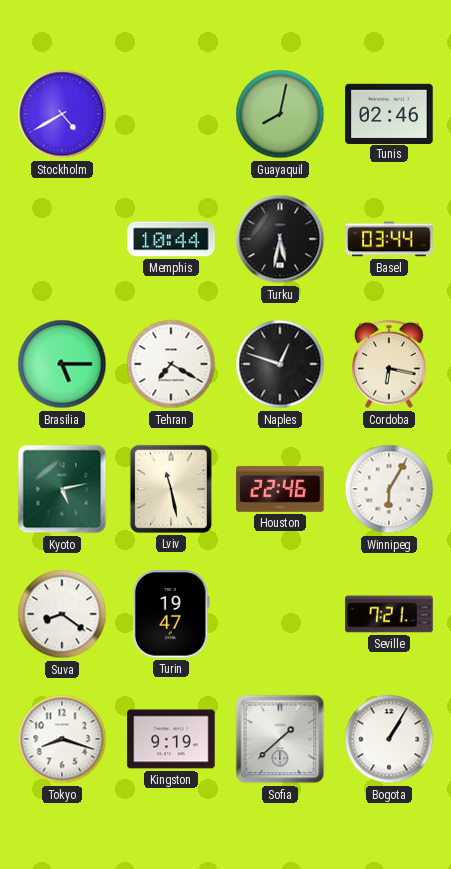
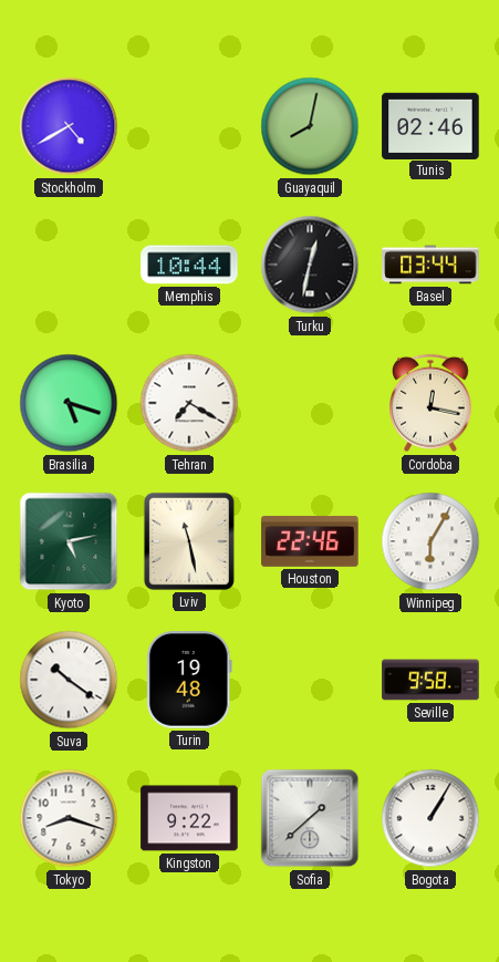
Turku: 5:32 -> 12:32
Brasilia: 5:15 -> 5:18
Naples: 12:48 -> none
Cordoba: 6:17 -> 12:17
Suva: 8:21 -> 10:21
Turin: 19:47 -> 19:48
Seville: 7:21 -> 9:58
Kingston: 9:19 -> 9:22
